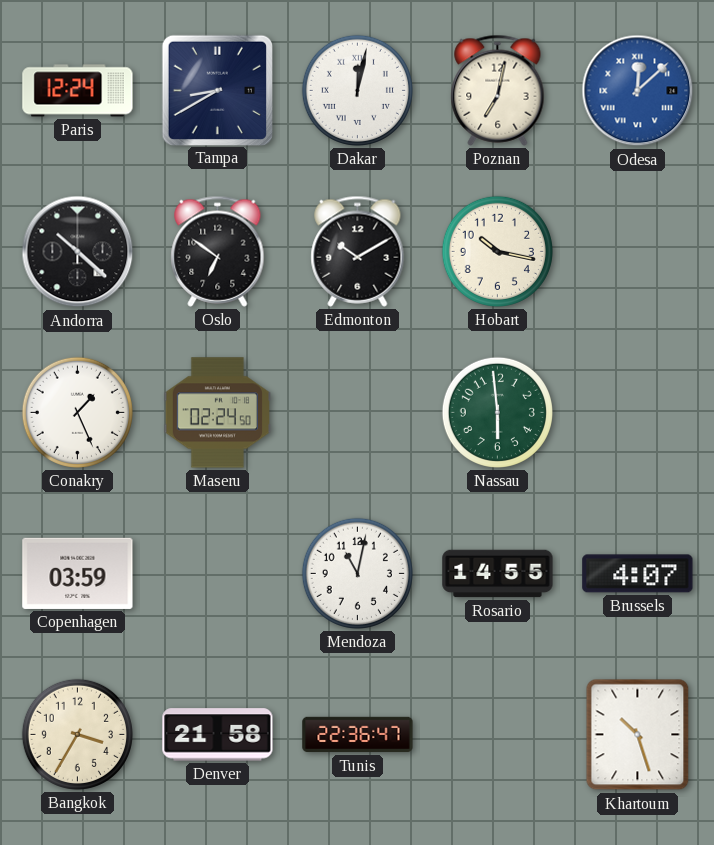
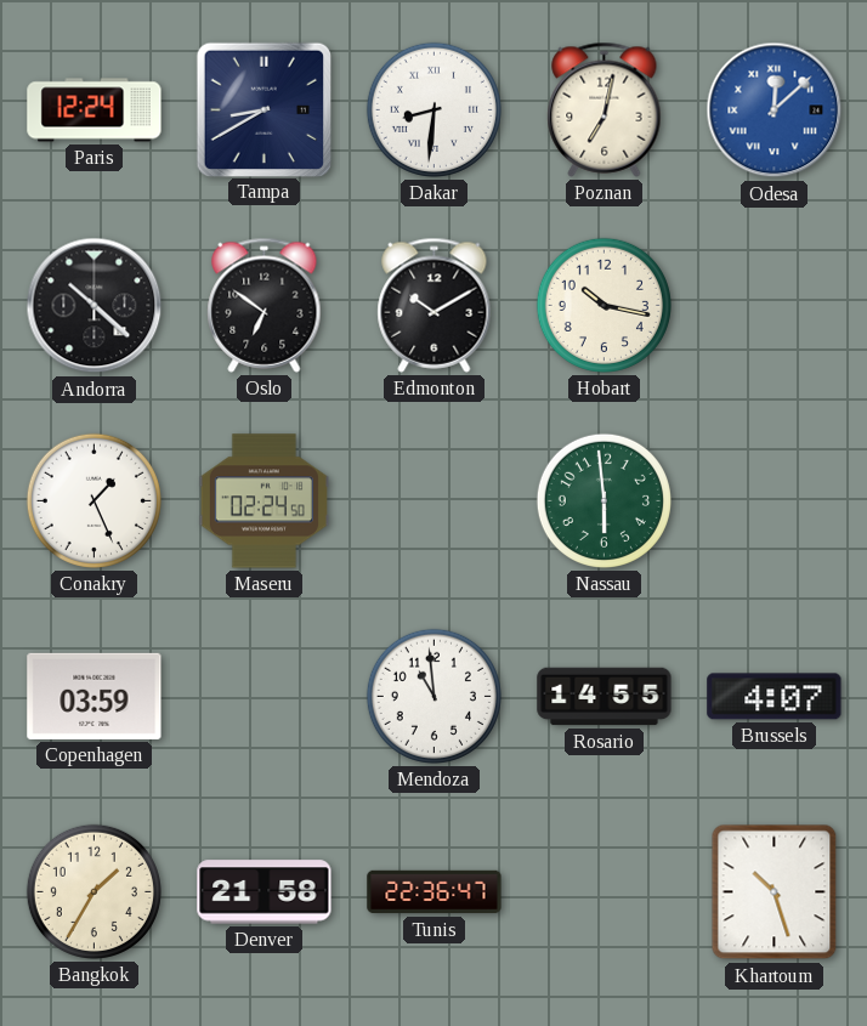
Dakar: 12:02 -> 8:31
Mendoza: 11:02 -> 10:59
Bangkok: 3:35 -> 1:35
